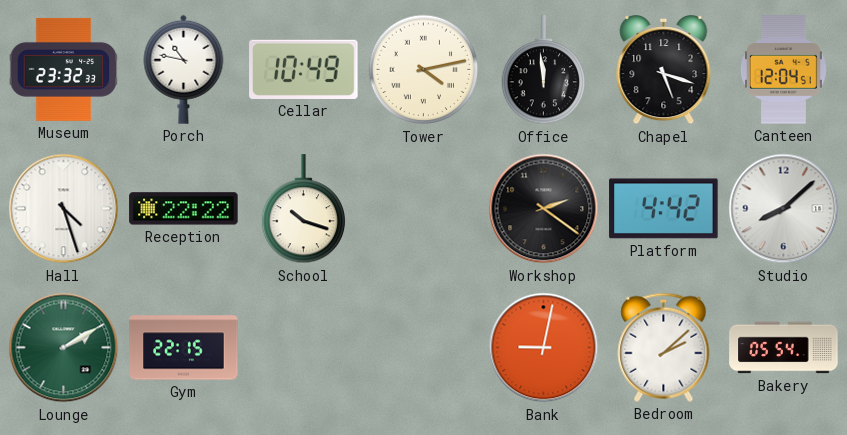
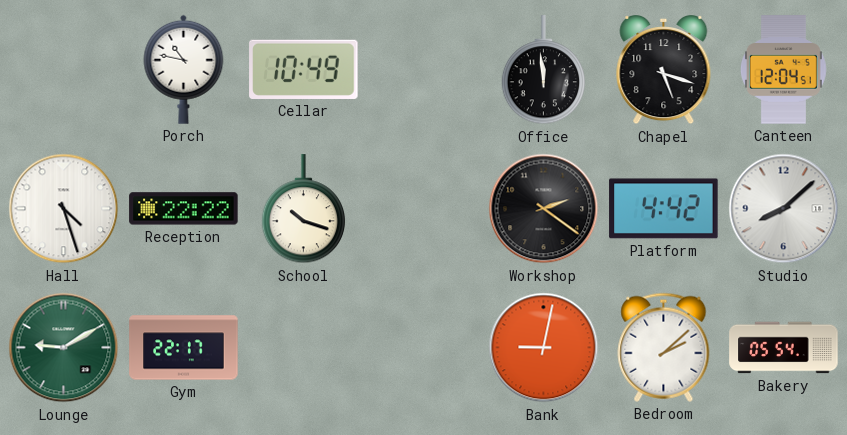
Museum: 23:32 -> none
Tower: 4:13 -> none
Lounge: 2:10 -> 9:10
Gym: 22:15 -> 22:17
